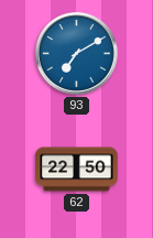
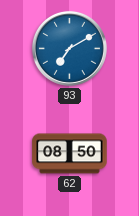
62: 22:50 -> 08:50
